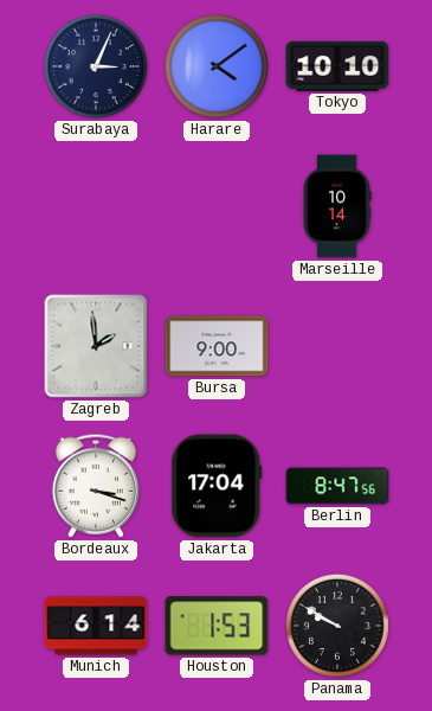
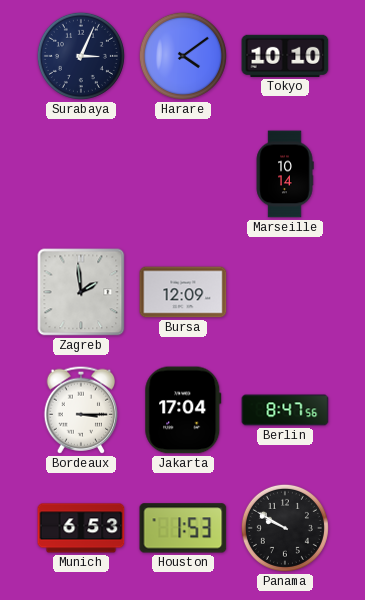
Bursa: 9:00 -> 12:09
Bordeaux: 3:18 -> 3:15
Munich: 6:14 -> 6:53
